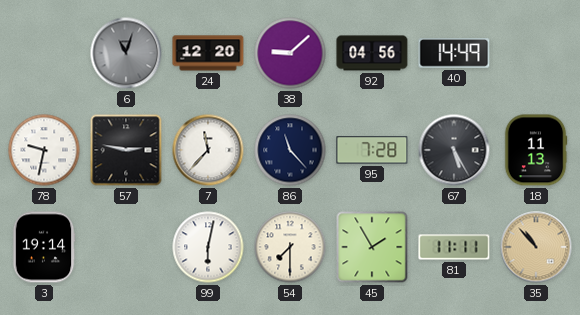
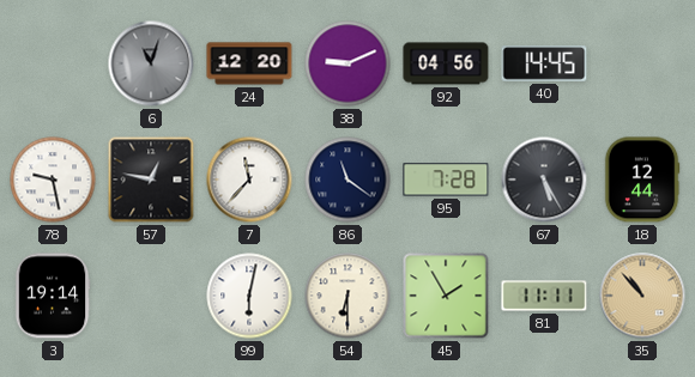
38: 9:08 -> 9:11
40: 14:49 -> 14:45
78: 9:32 -> 9:28
57: 2:47 -> 12:47
86: 11:23 -> 11:21
18: 11:13 -> 12:44
54: 7:30 -> 6:30
